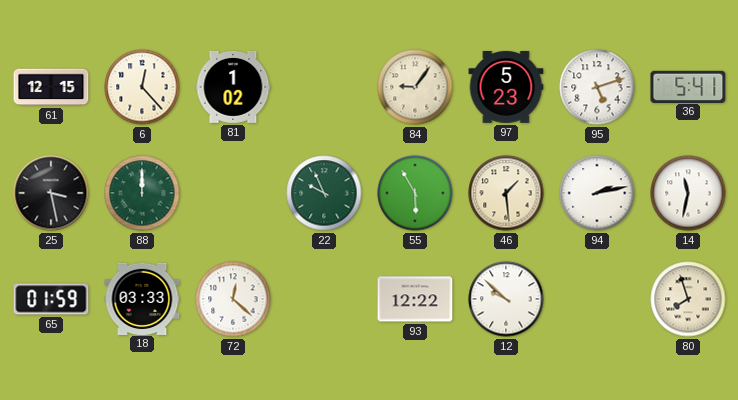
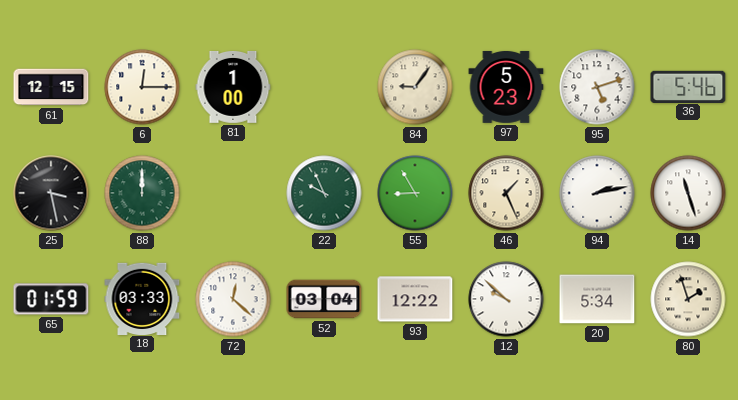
6: 12:23 -> 12:15
81: 1:02 -> 1:00
36: 5:41 -> 5:46
55: 5:55 -> 8:55
46: 1:29 -> 1:26
14: 11:32 -> 11:27
52: none -> 03:04
20: none -> 5:34
80: 7:57 -> 1:57
